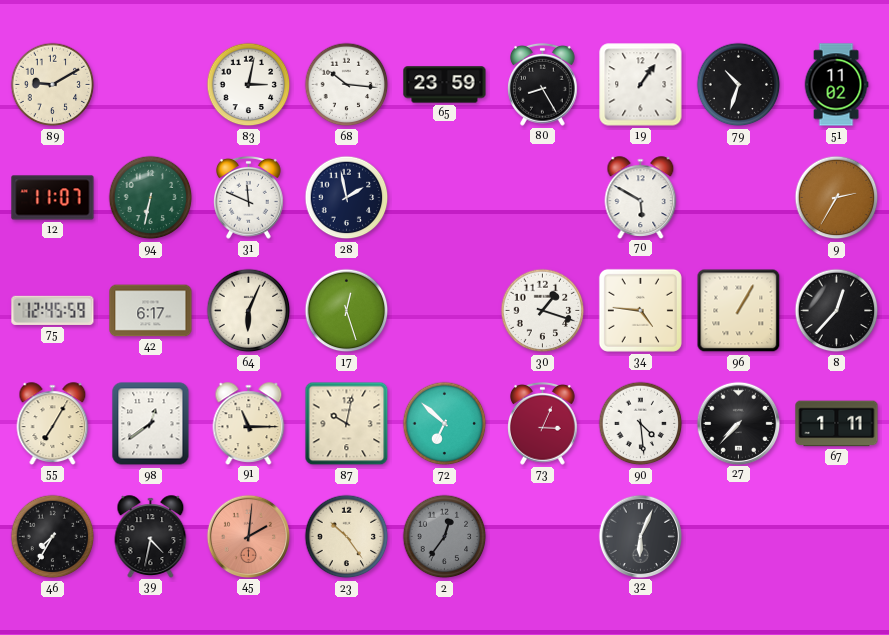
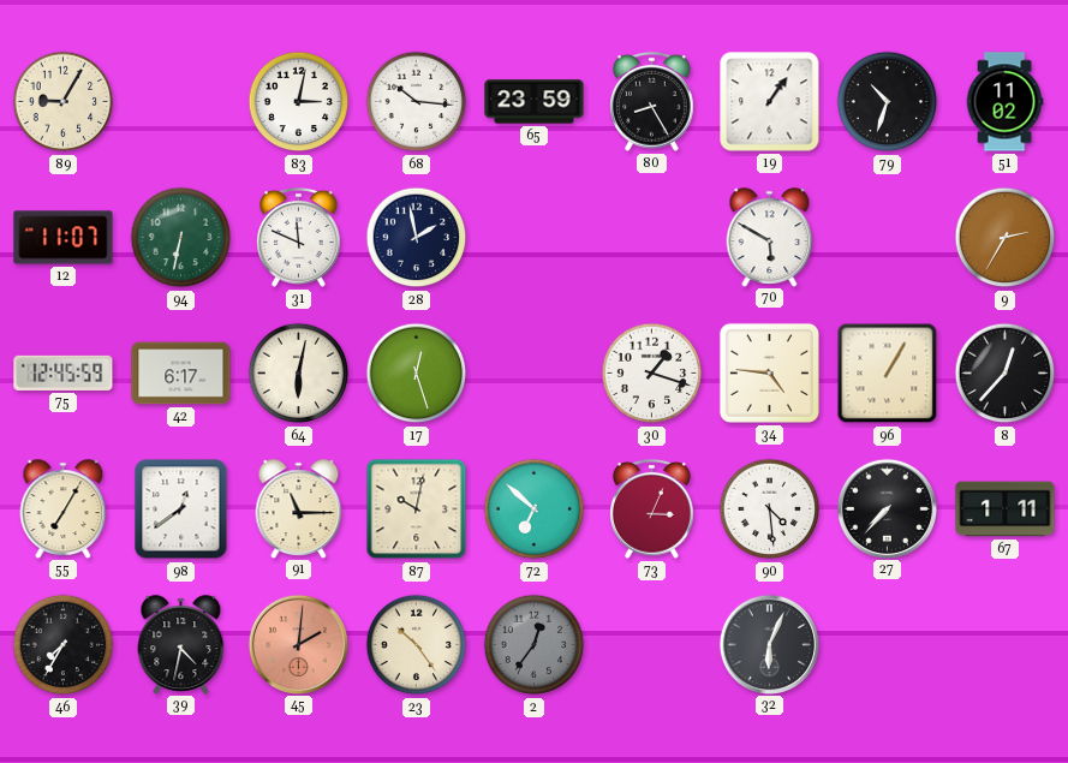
89: 9:10 -> 9:05
64: 6:04 -> 6:02
